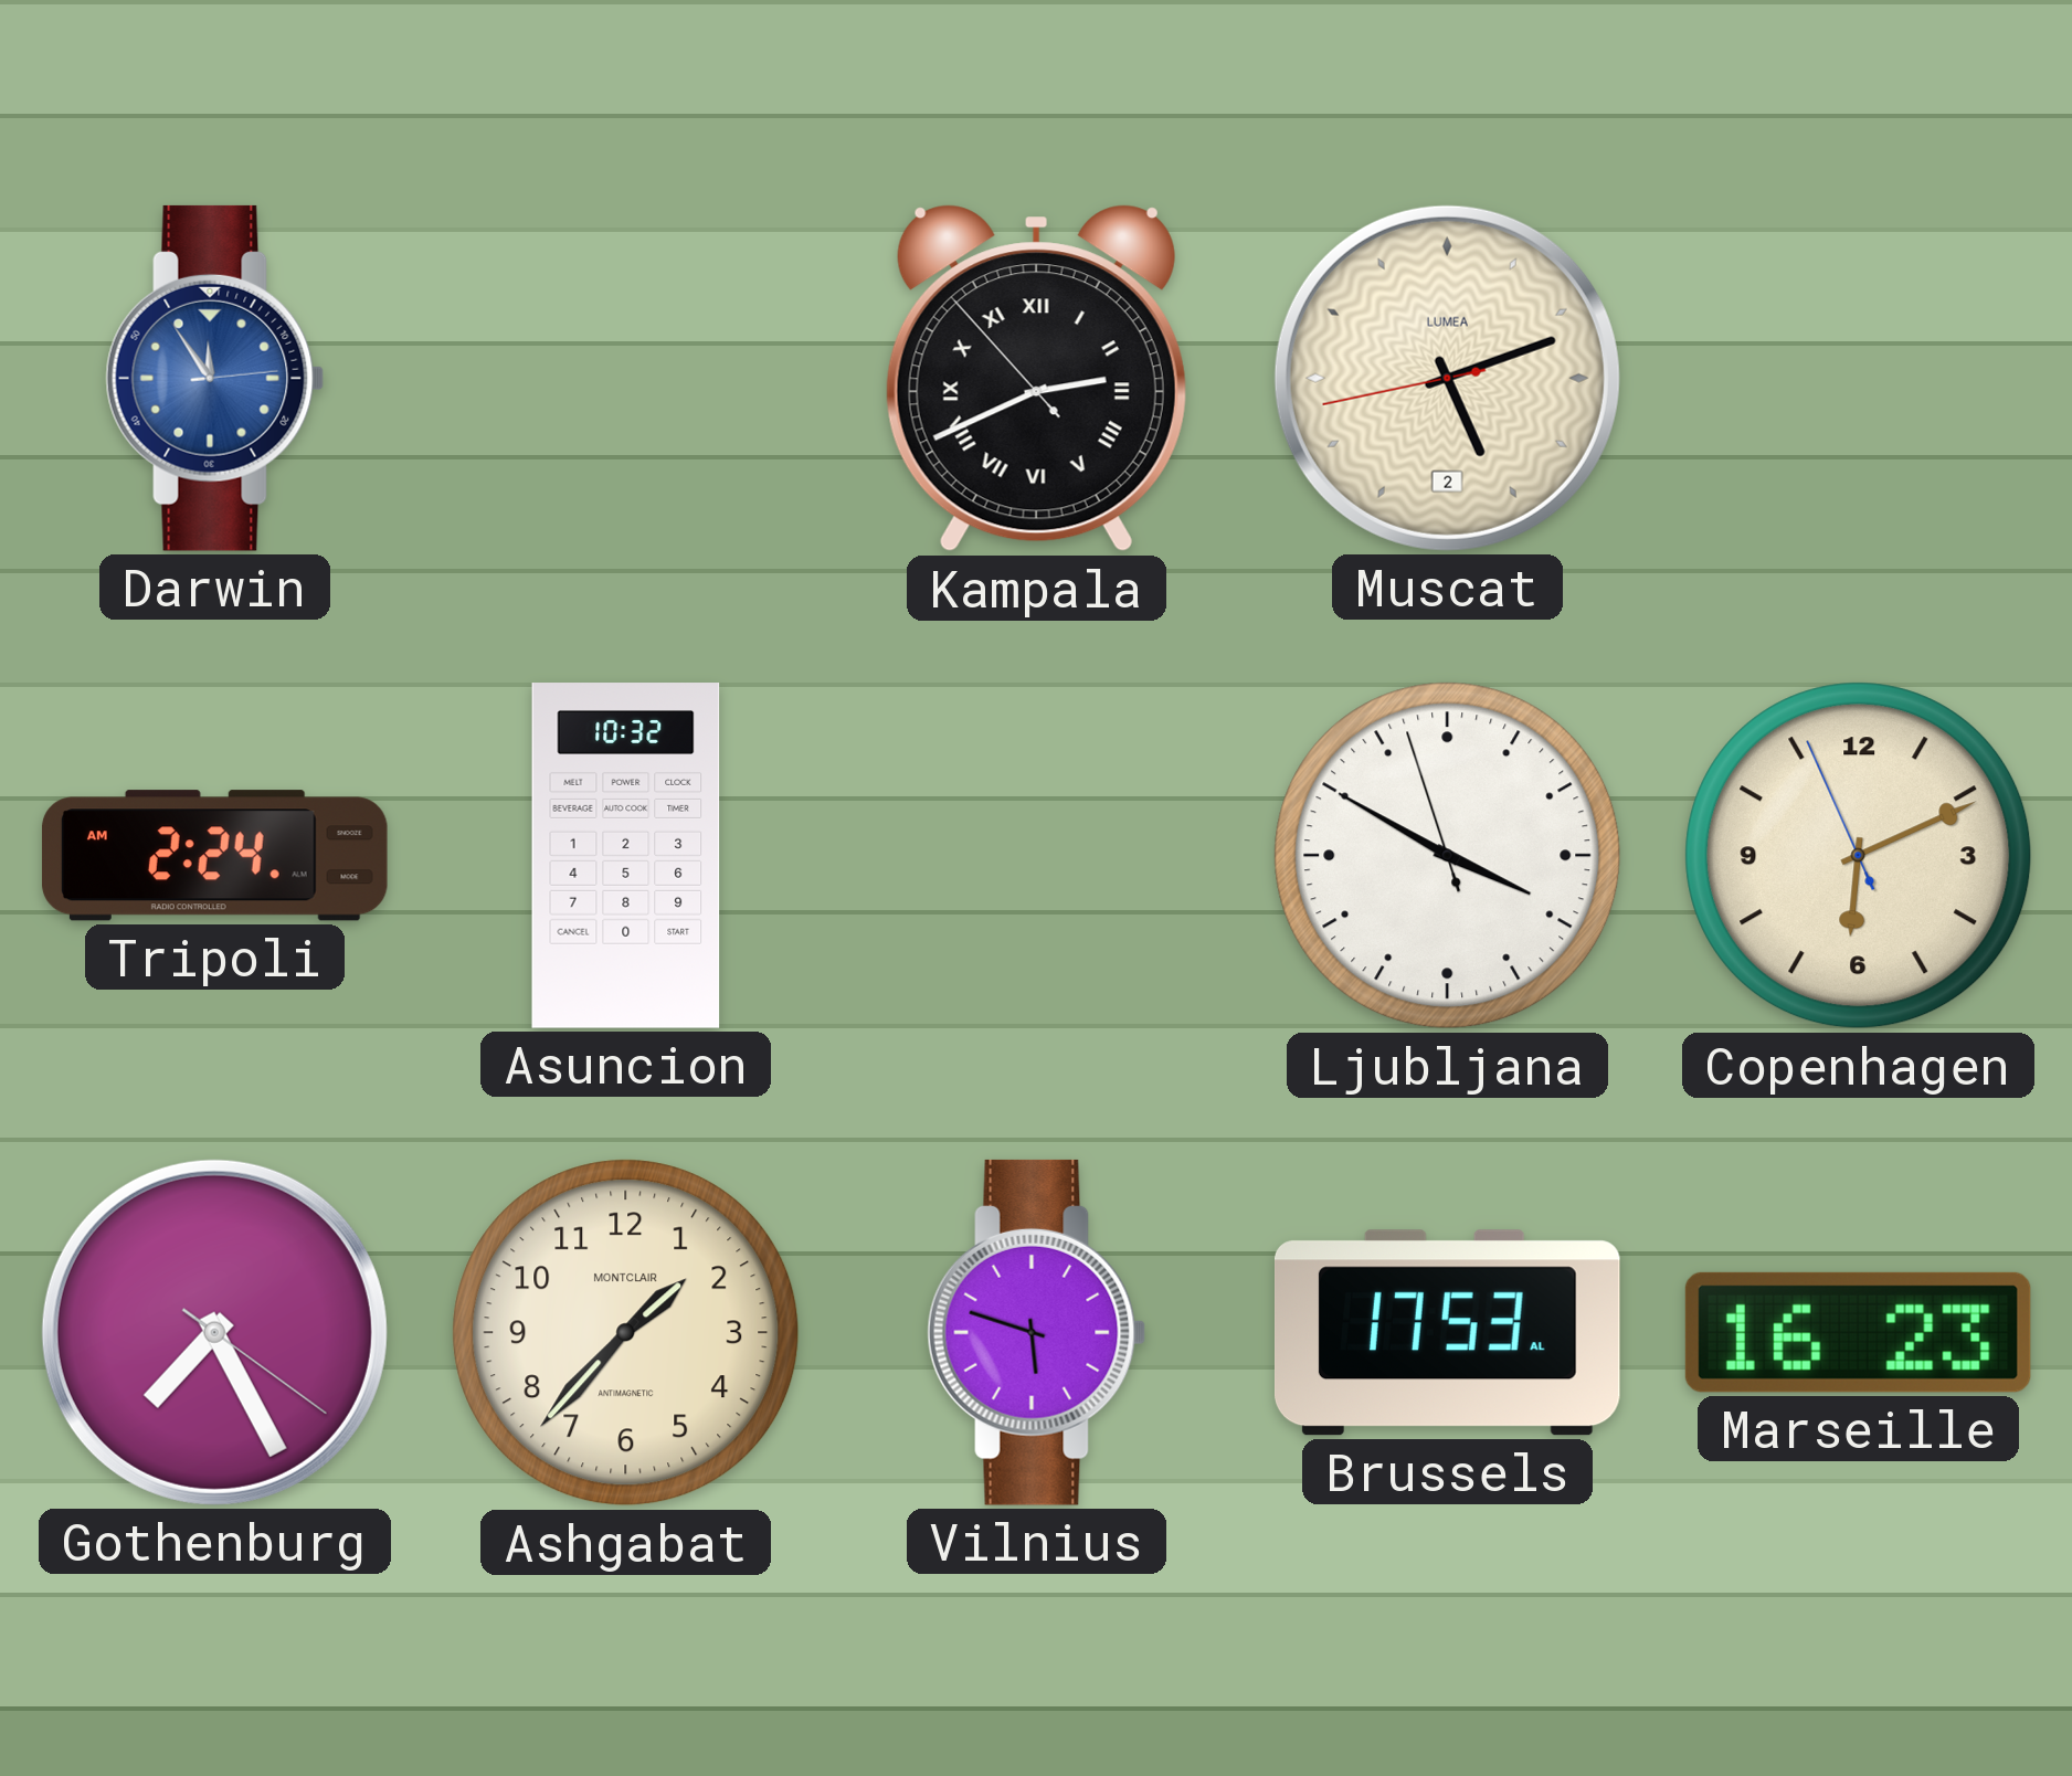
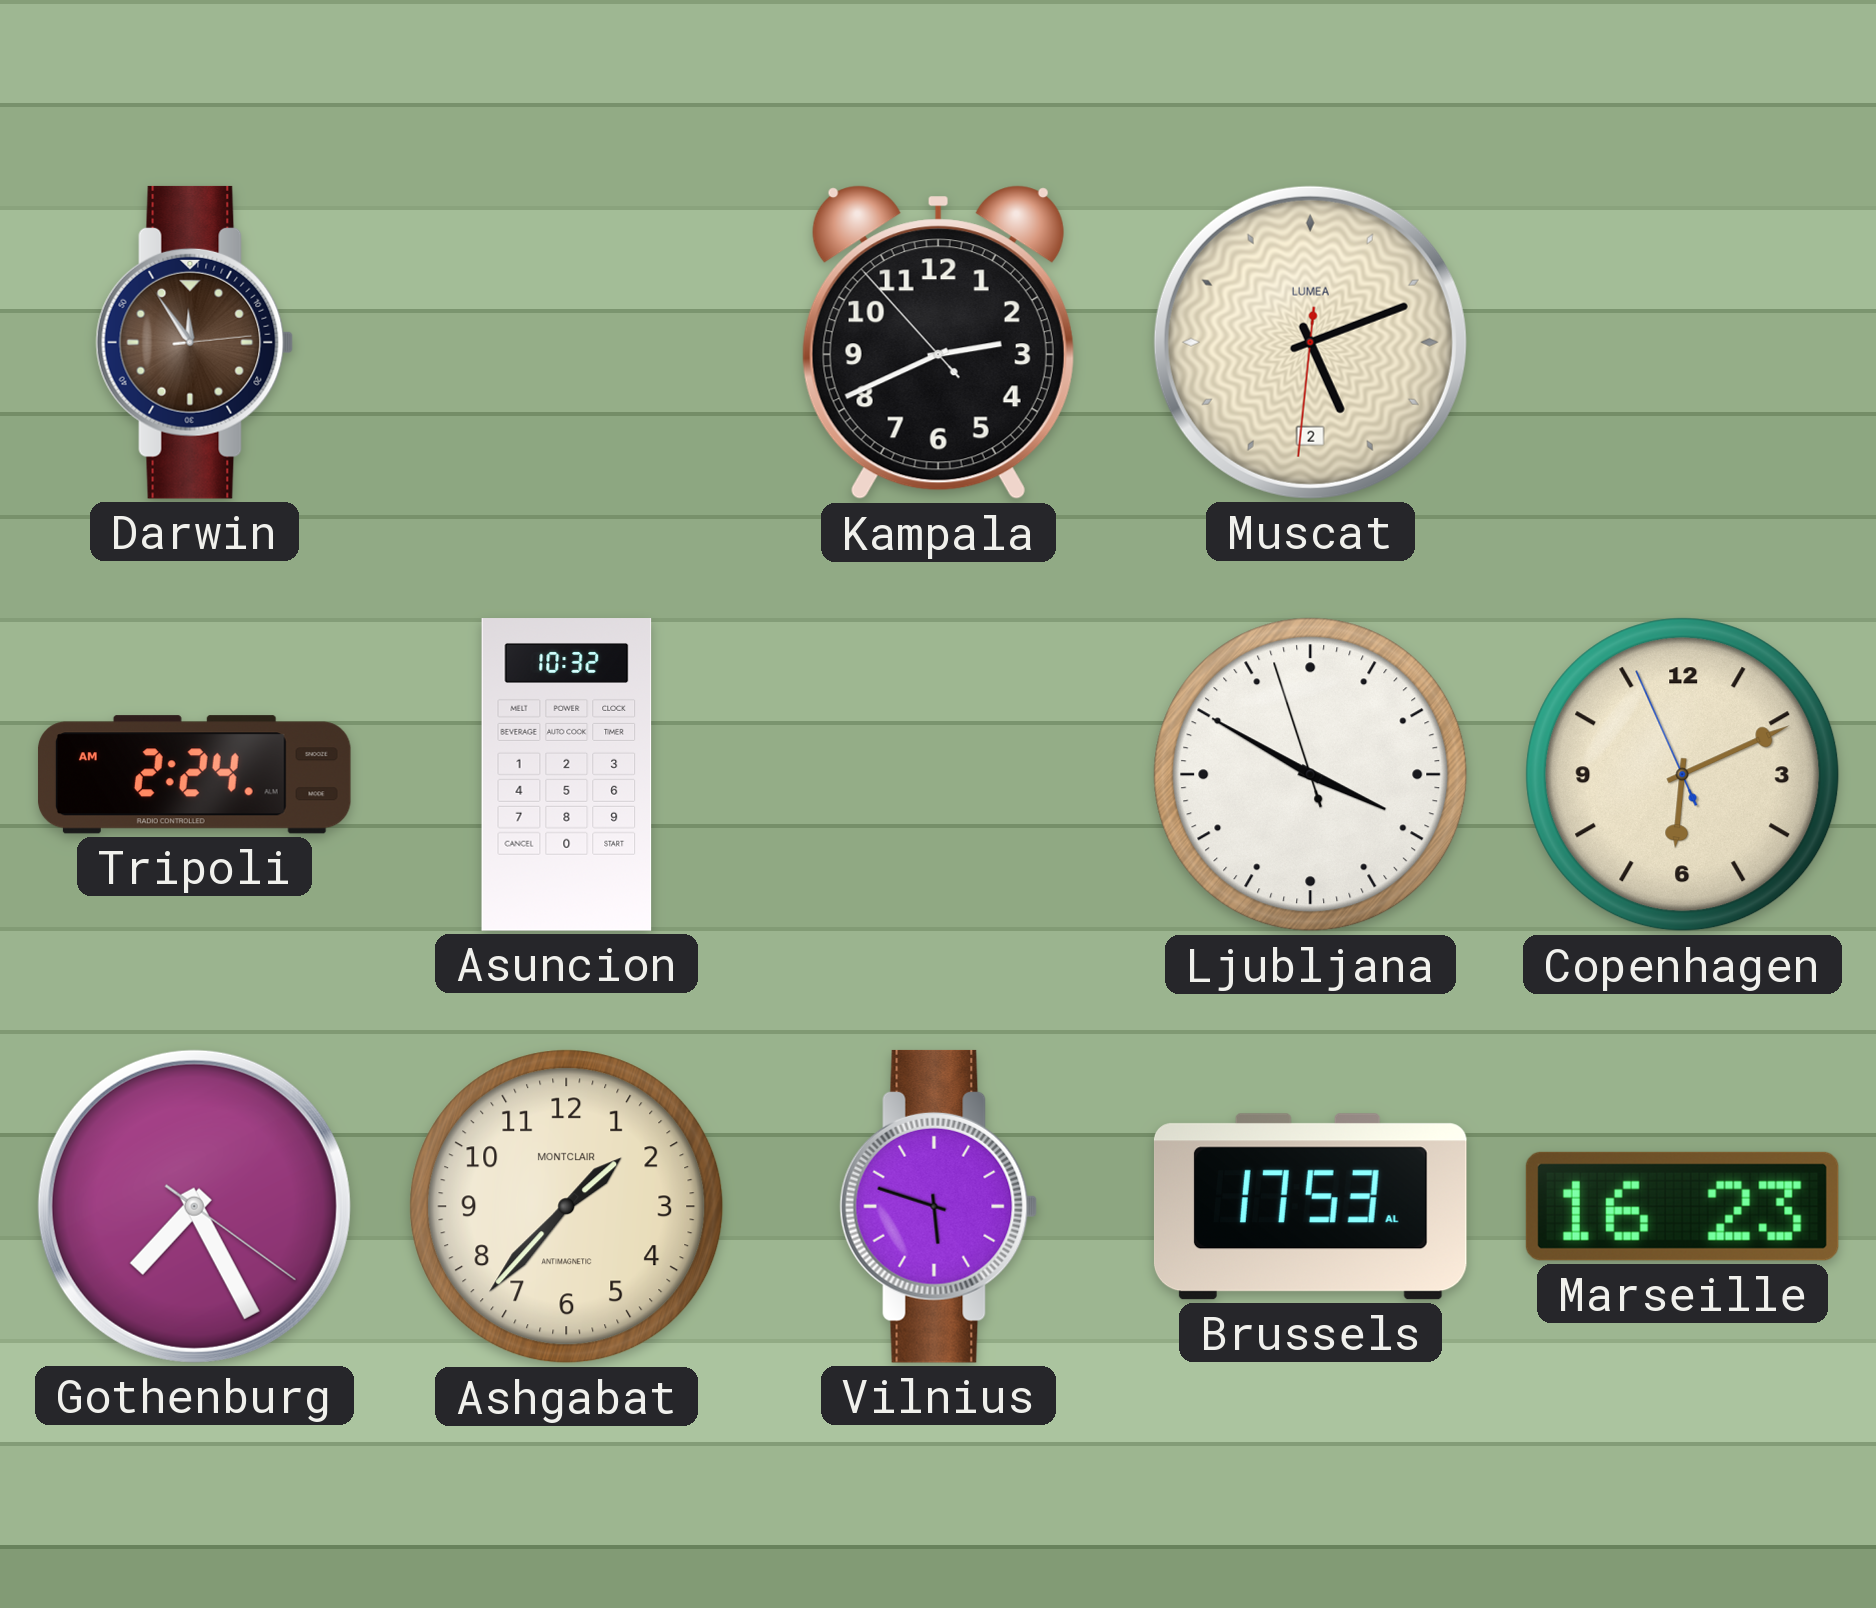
Darwin dial: blue -> brown
Kampala numerals: Roman -> Arabic
Muscat: 5:11:43 -> 5:11:31
